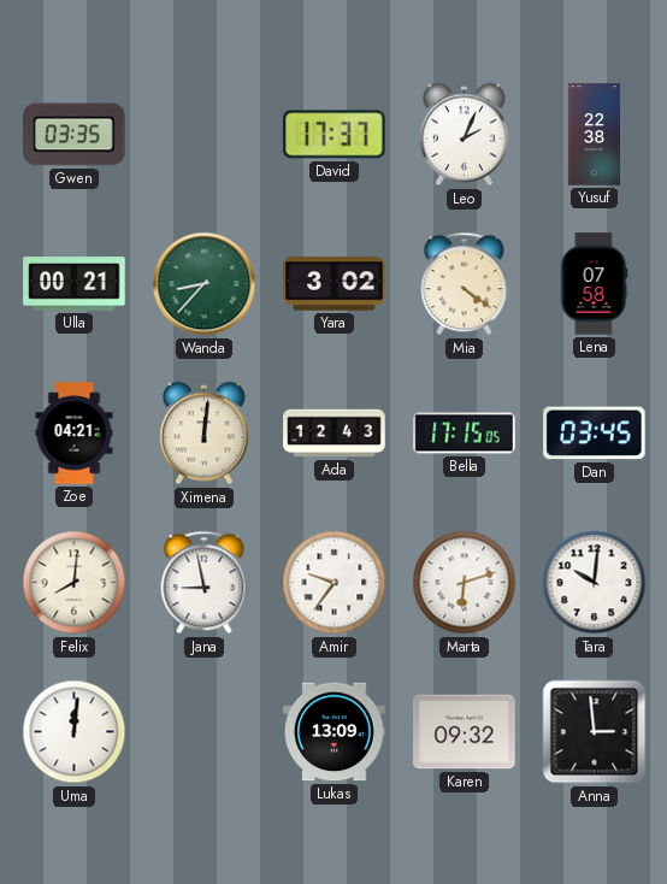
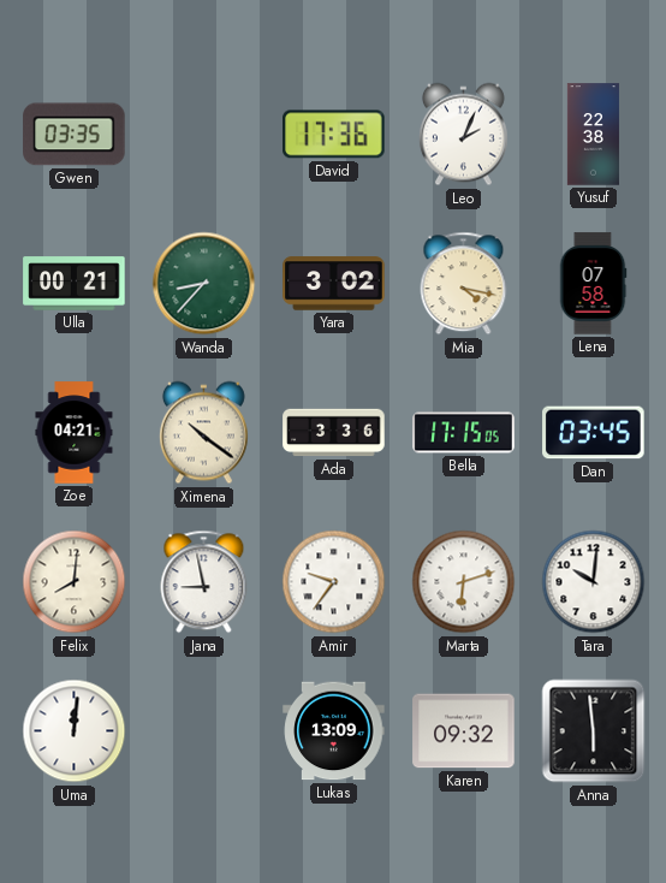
David: 17:37 -> 17:36
Mia: 4:21 -> 4:17
Ximena: 12:01 -> 10:21
Ada: 12:43 -> 3:36
Anna: 2:59 -> 5:59
